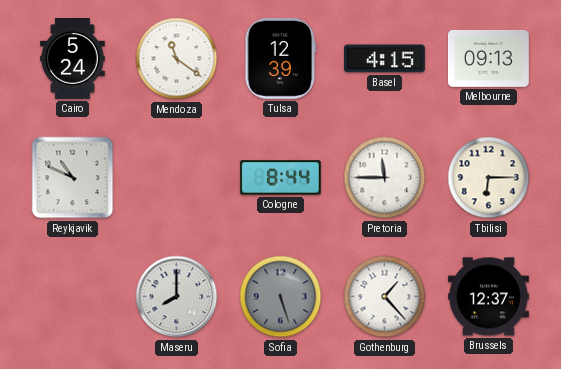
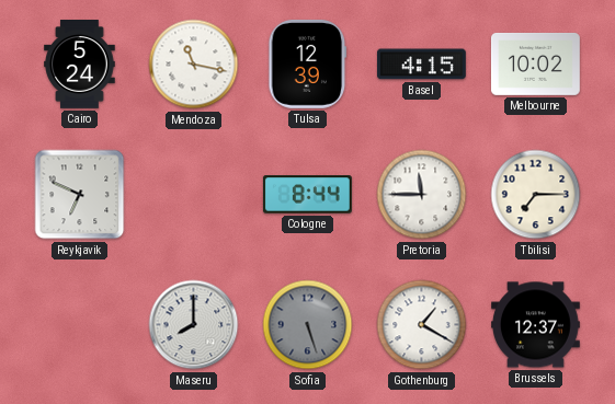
Mendoza: 11:21 -> 11:17
Melbourne: 09:13 -> 10:02
Reykjavik: 10:49 -> 6:49
Tbilisi: 6:15 -> 7:15
Gothenburg: 1:23 -> 1:20
